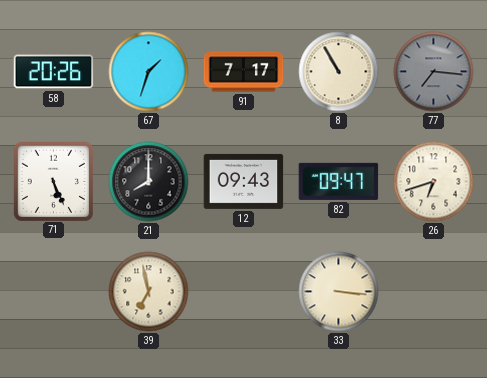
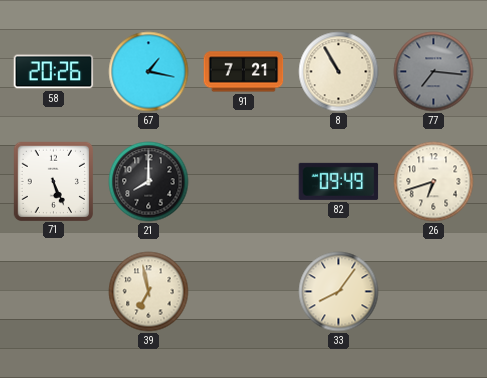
67: 1:33 -> 1:17
91: 7:17 -> 7:21
12: 09:43 -> none
82: 09:47 -> 09:49
33: 3:16 -> 8:06
